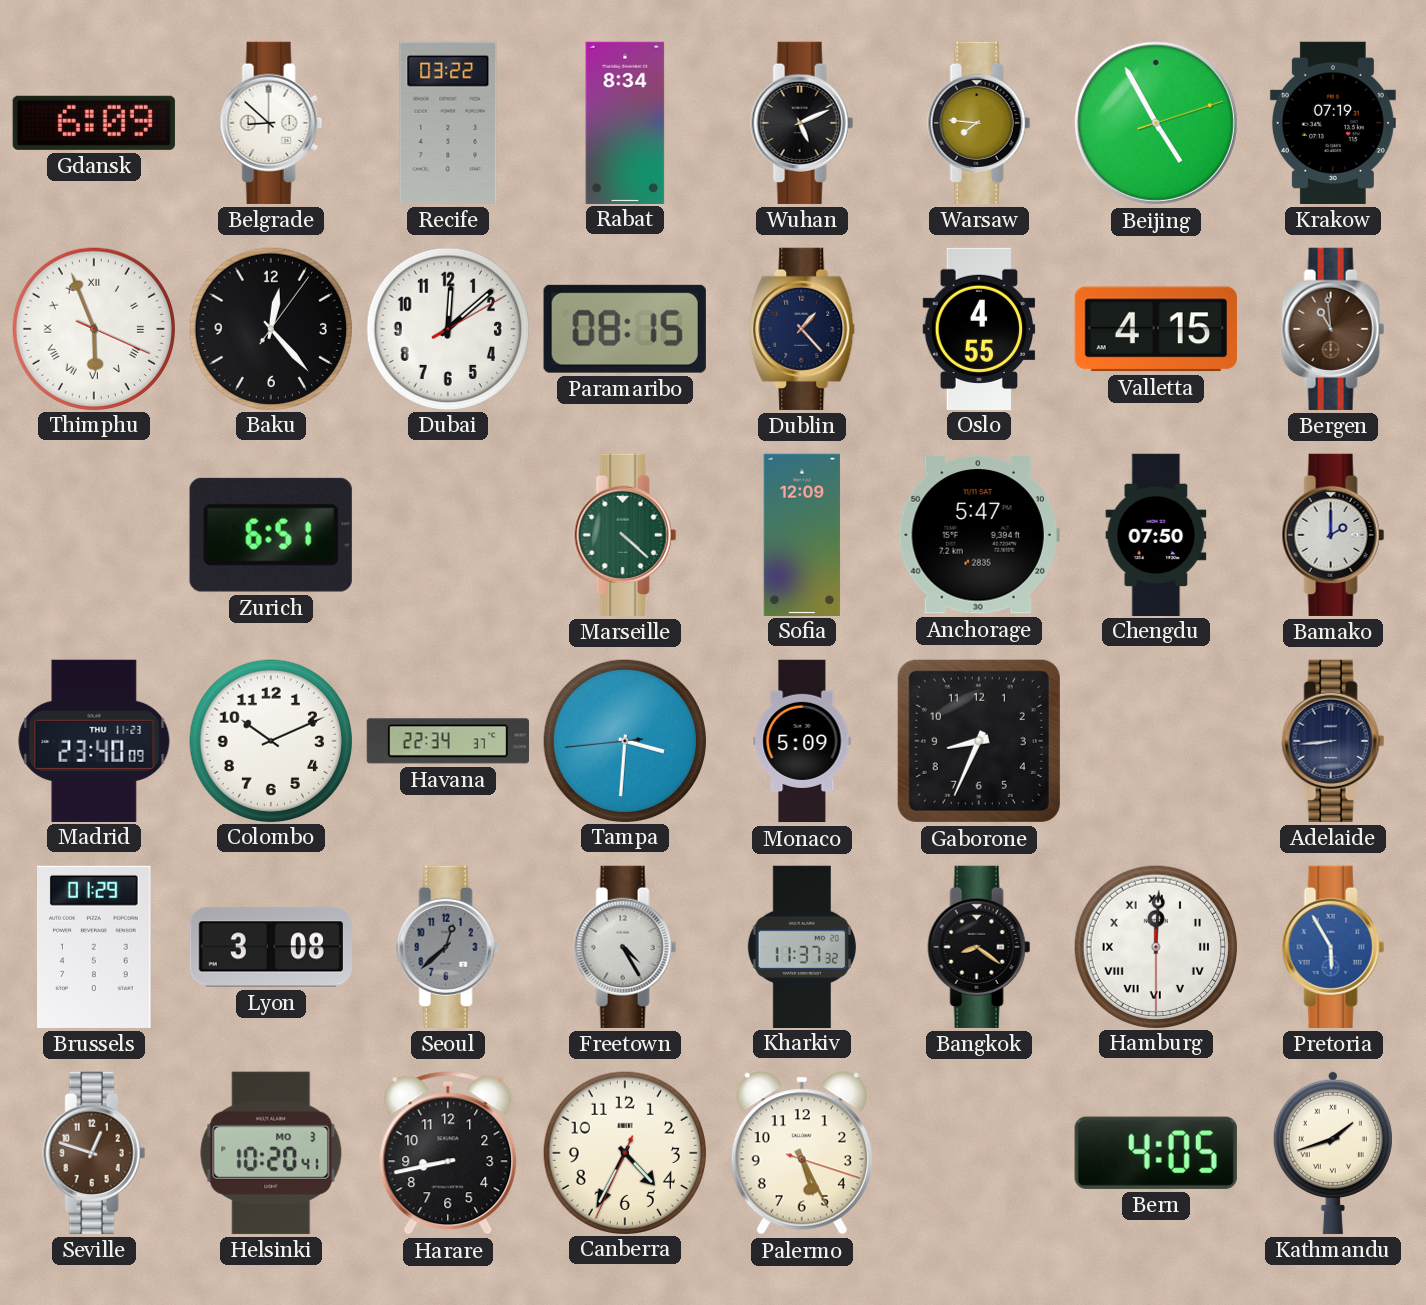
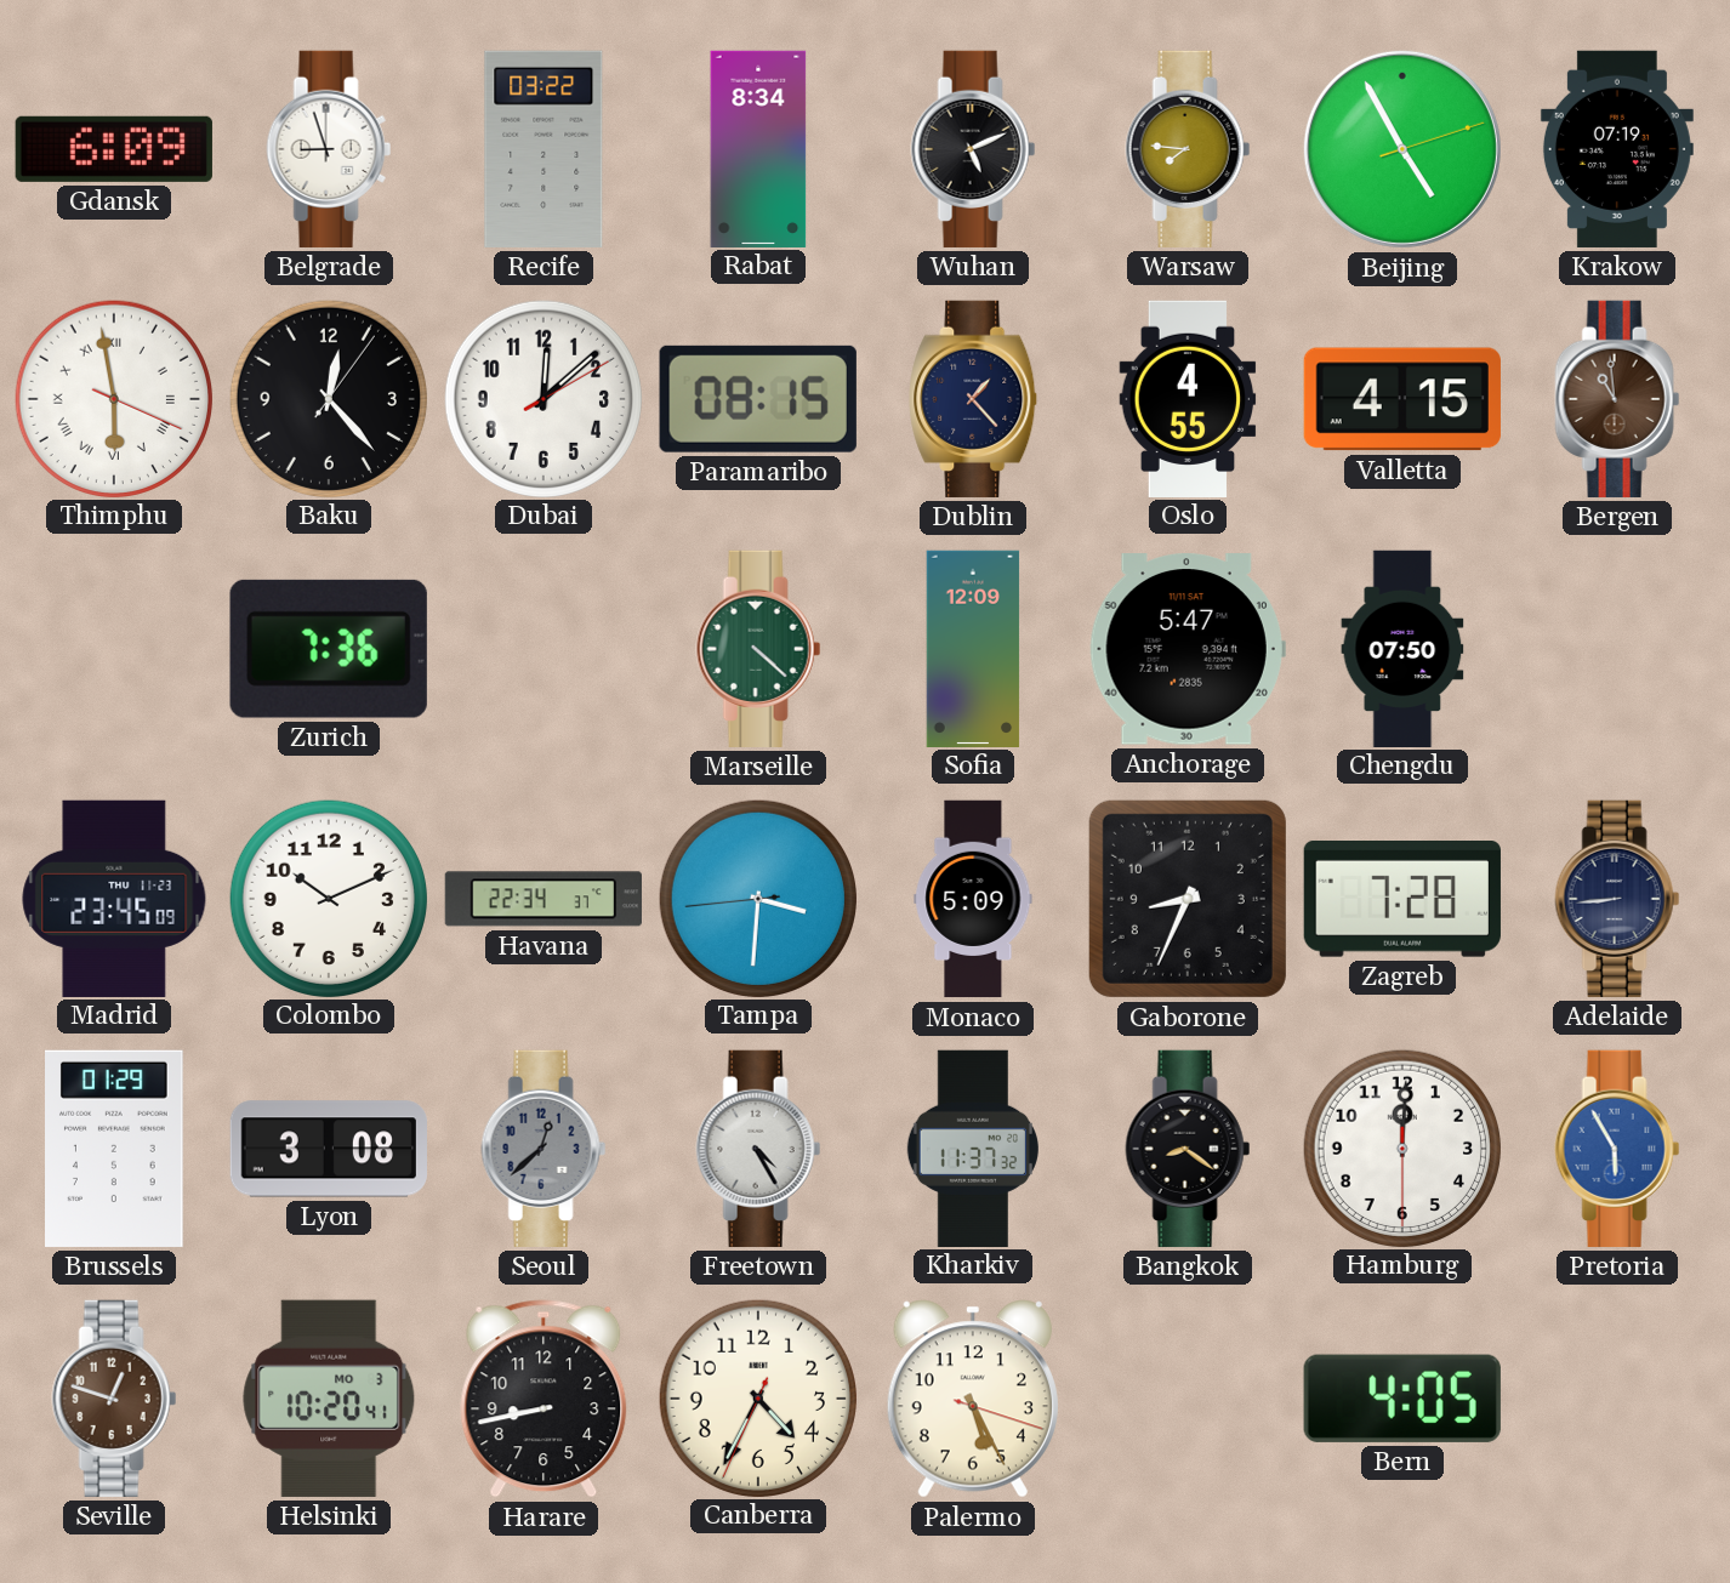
Belgrade: 8:52 -> 8:57
Thimphu: 5:56 -> 5:58
Zurich: 6:51 -> 7:36
Bamako: 2:00 -> none
Madrid: 23:40 -> 23:45
Zagreb: none -> 7:28
Hamburg numerals: Roman -> Arabic
Kathmandu: 1:42 -> none
